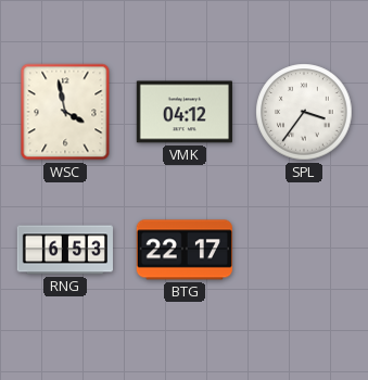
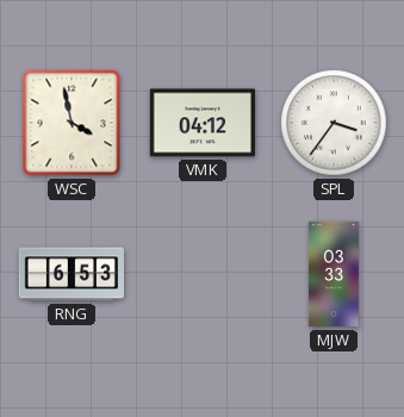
BTG: 22:17 -> none
MJW: none -> 03:33
